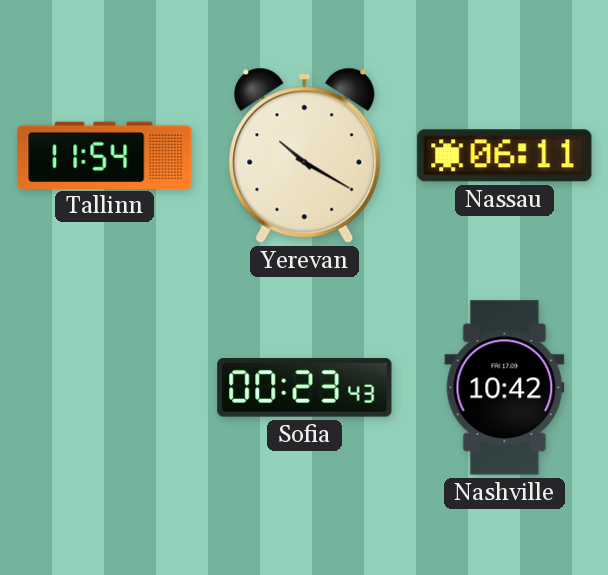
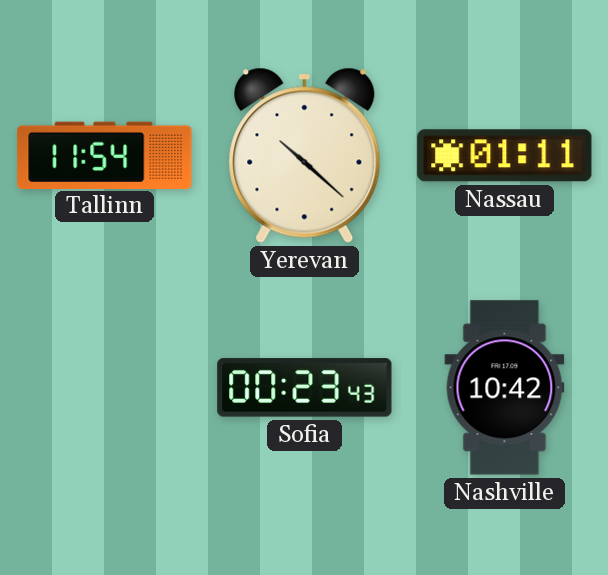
Yerevan: 10:20 -> 10:22
Nassau: 06:11 -> 01:11
